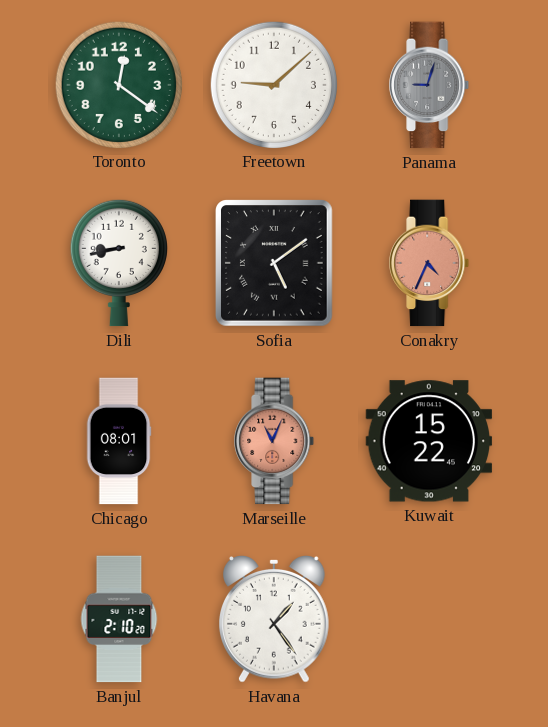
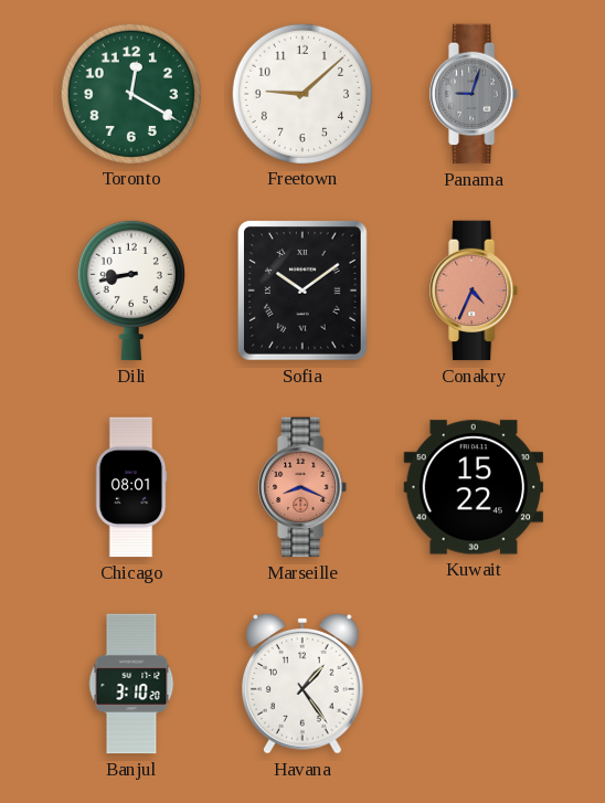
Toronto: 12:21 -> 12:20
Sofia: 5:09 -> 10:09
Marseille: 11:04 -> 8:19
Banjul: 2:10 -> 3:10
